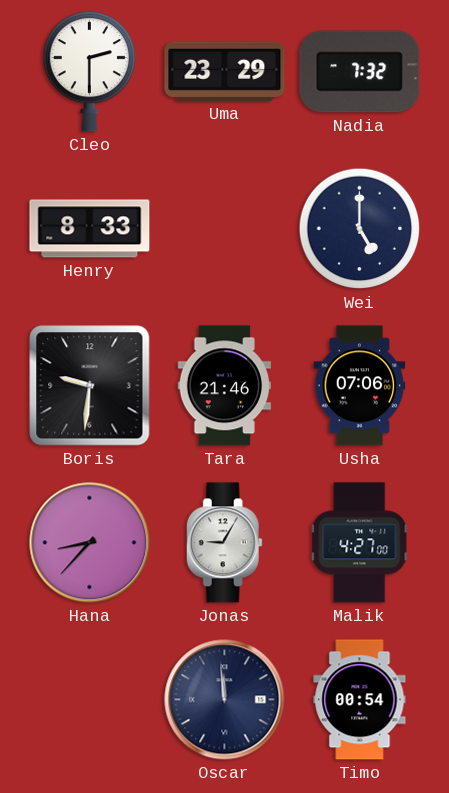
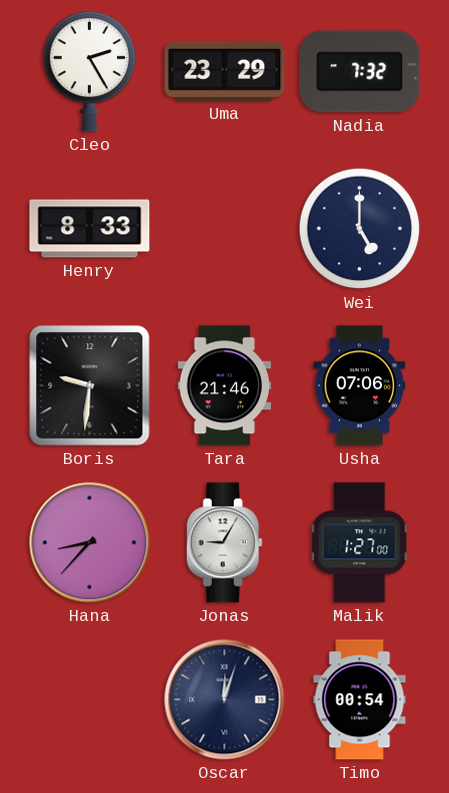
Cleo: 2:30 -> 2:25
Malik: 4:27 -> 1:27
Oscar: 11:59 -> 12:03
